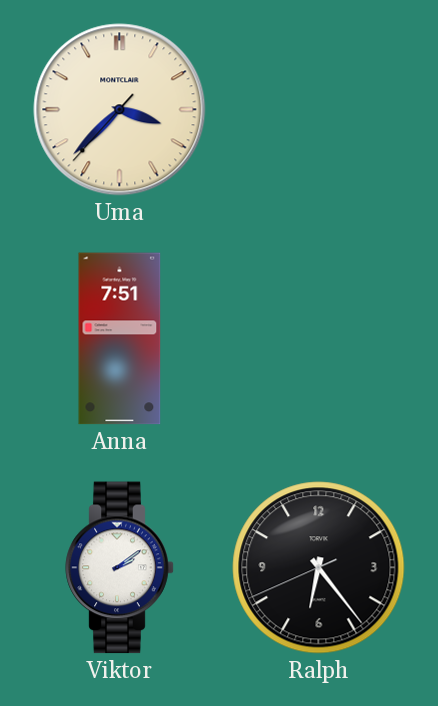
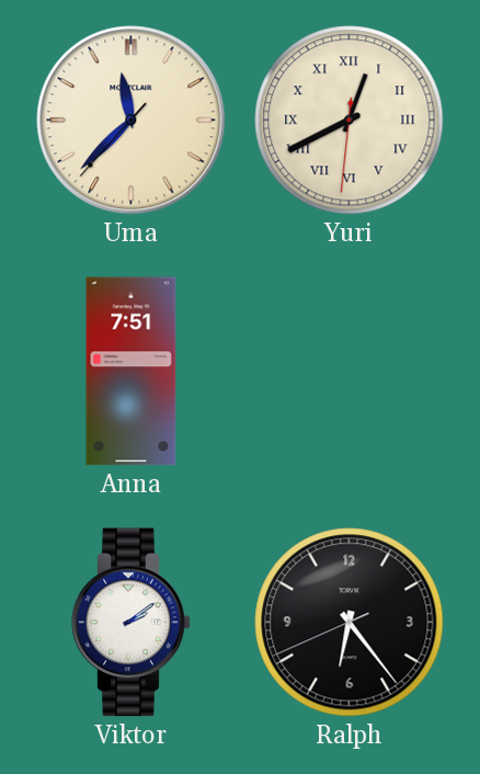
Uma: 3:37 -> 11:37
Yuri: none -> 12:40
